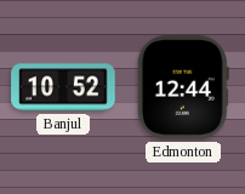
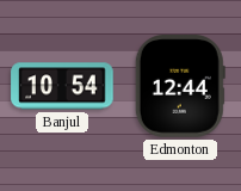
Banjul: 10:52 -> 10:54
